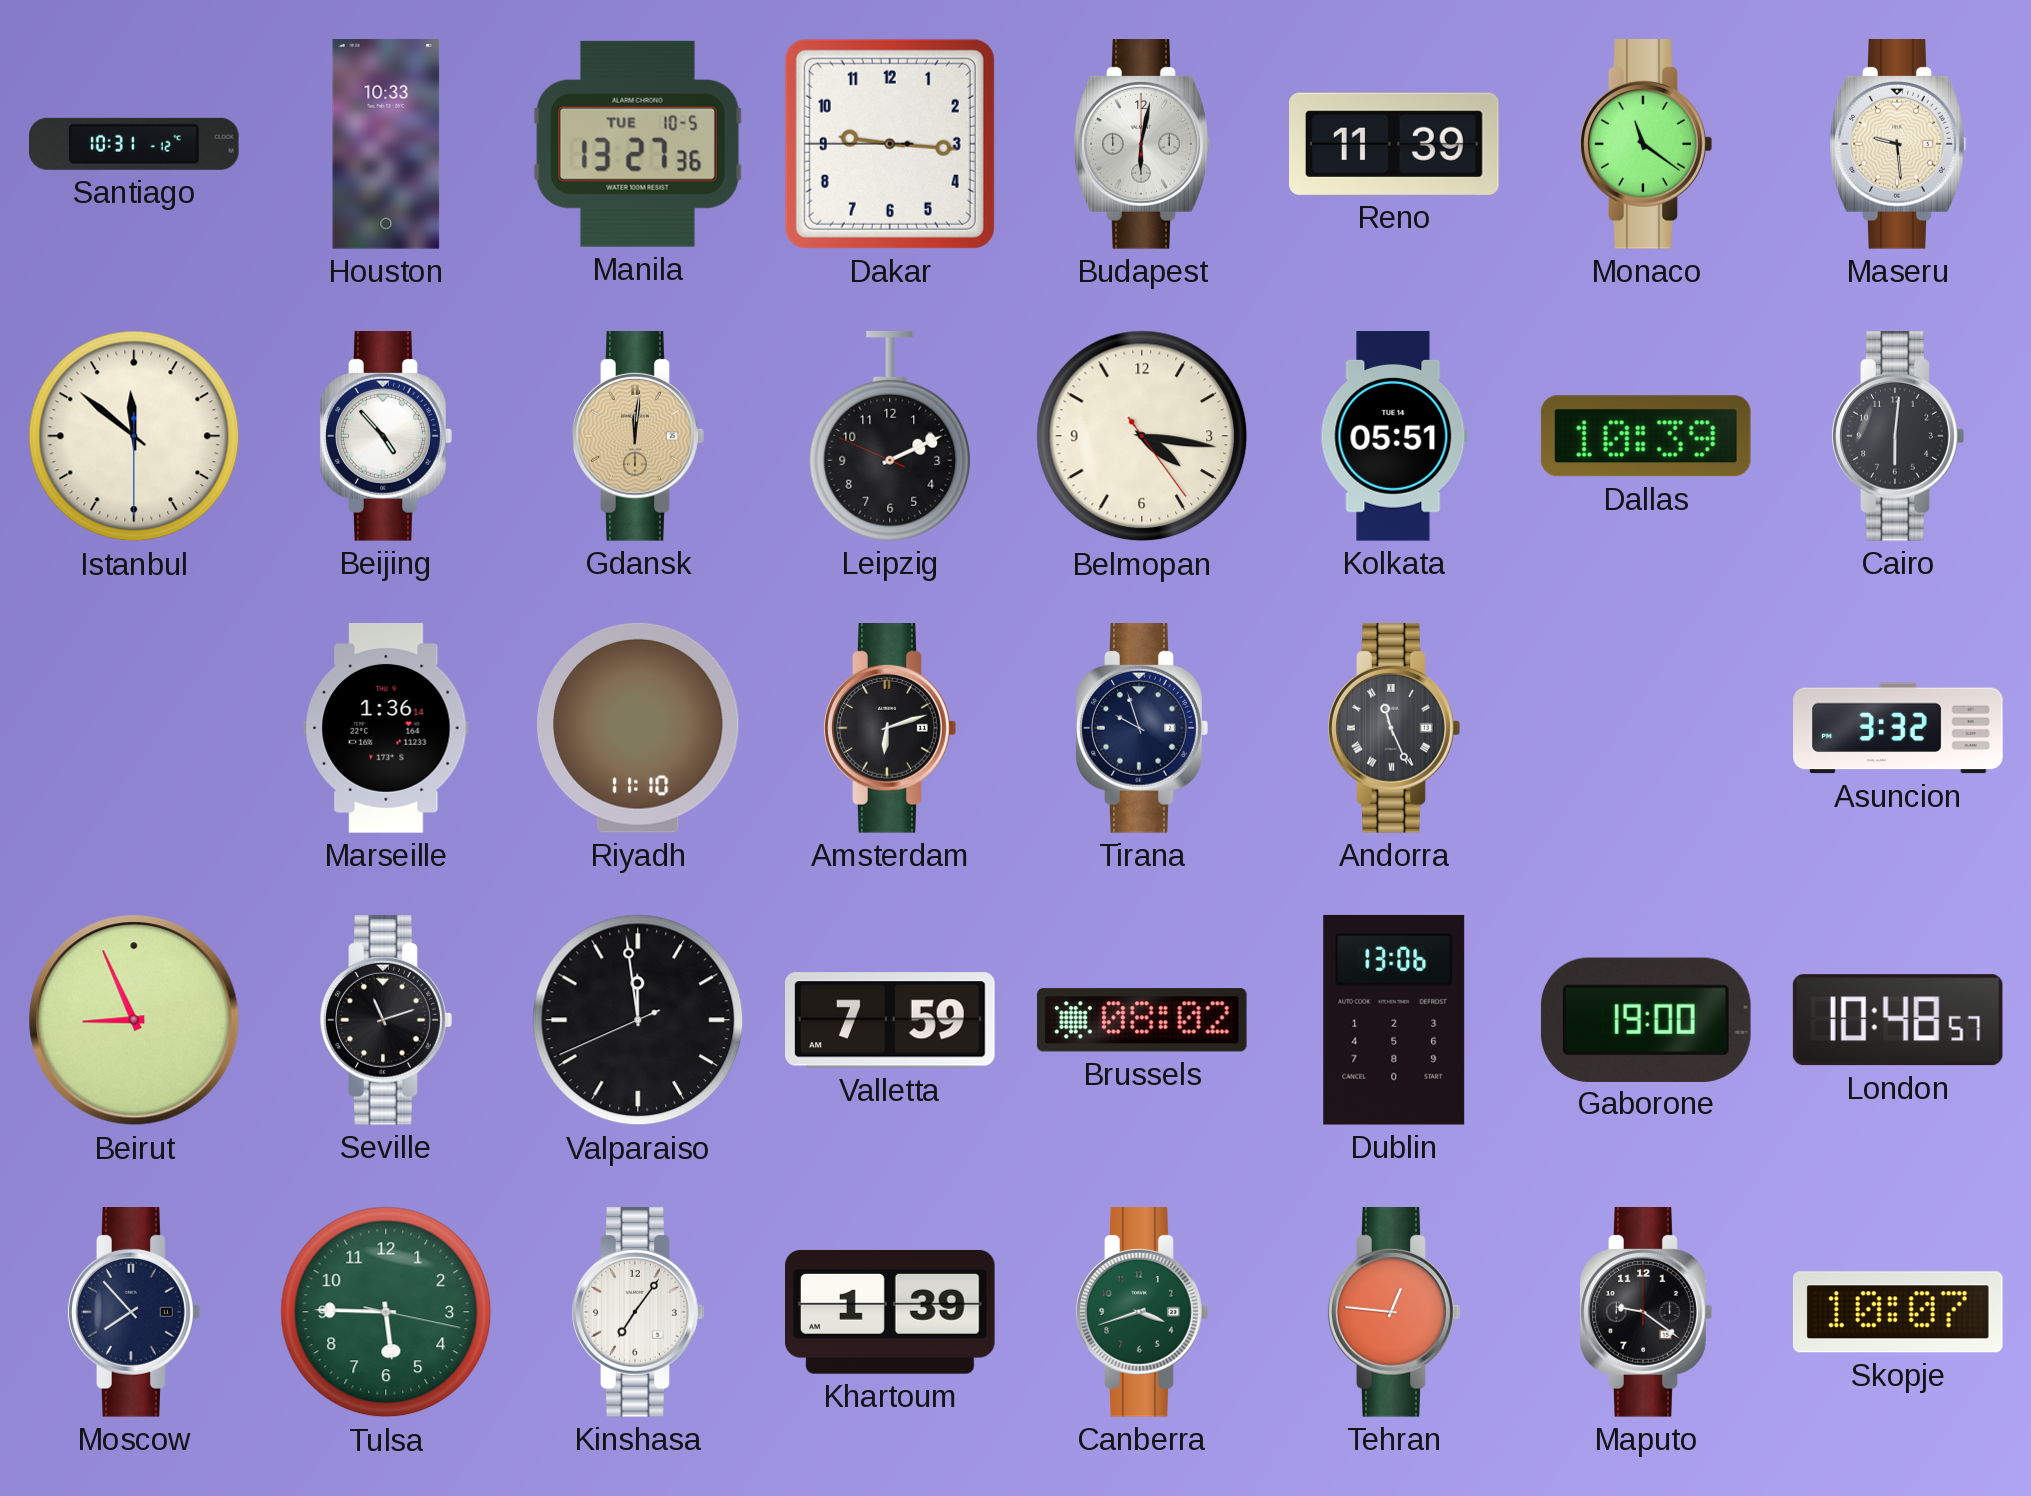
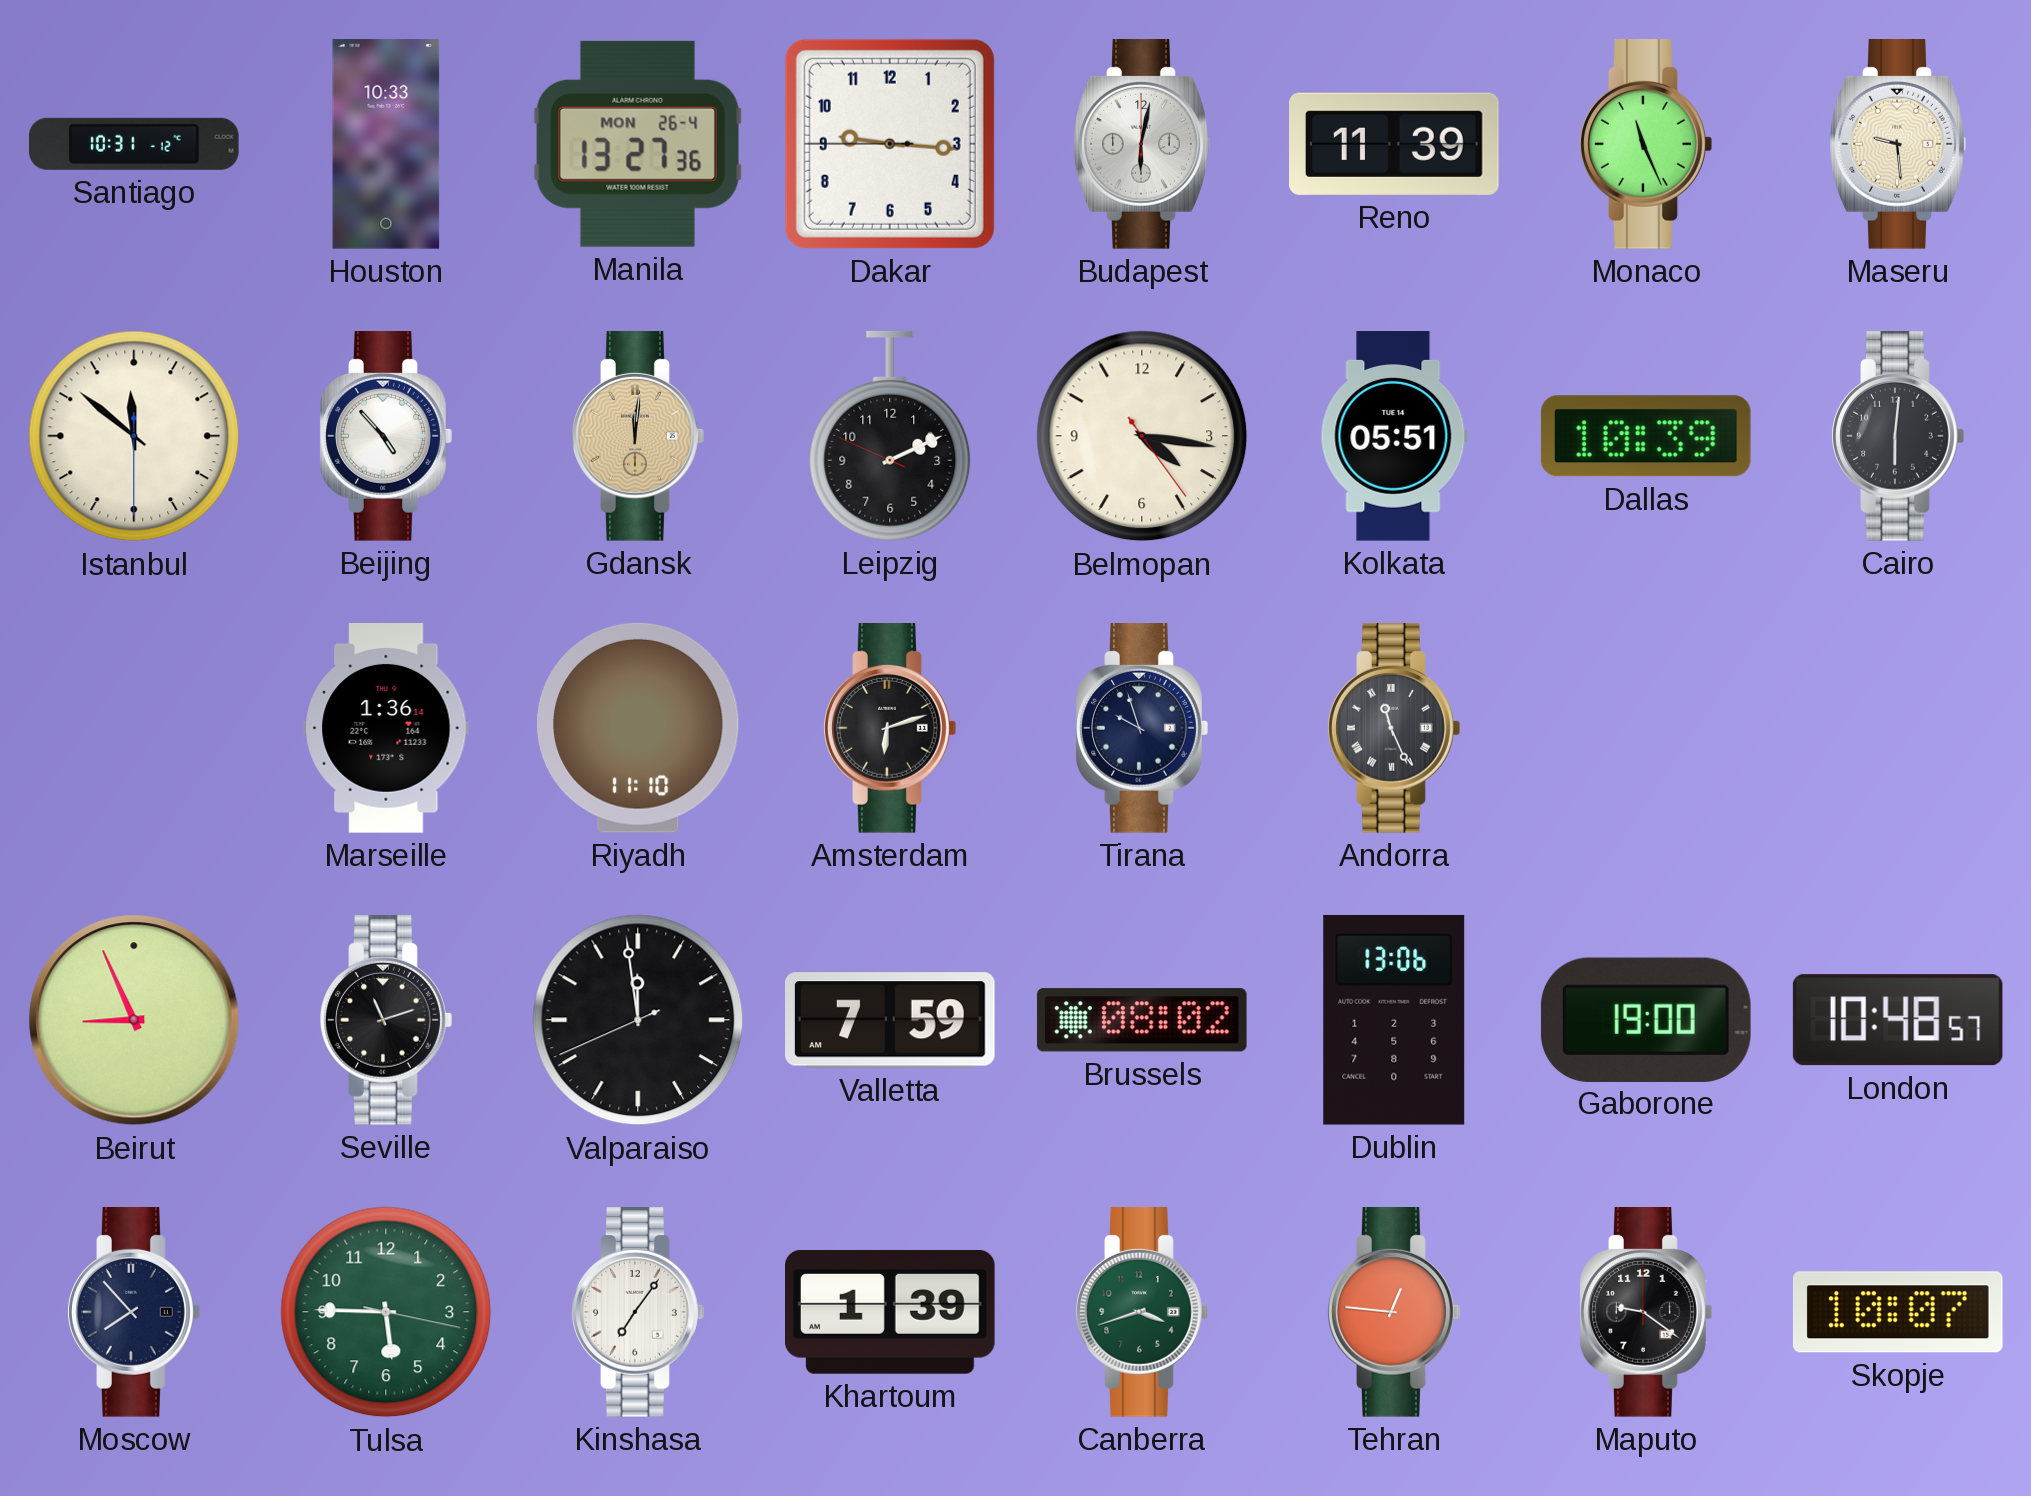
Manila date: TUE 10-5 -> MON 26-4
Monaco: 11:21 -> 11:26
Asuncion: 3:32 -> none
